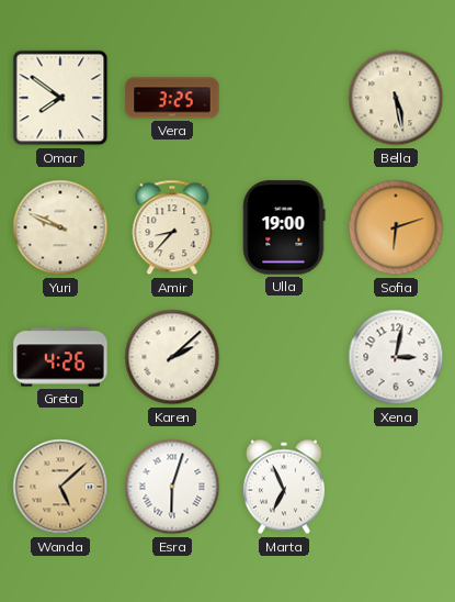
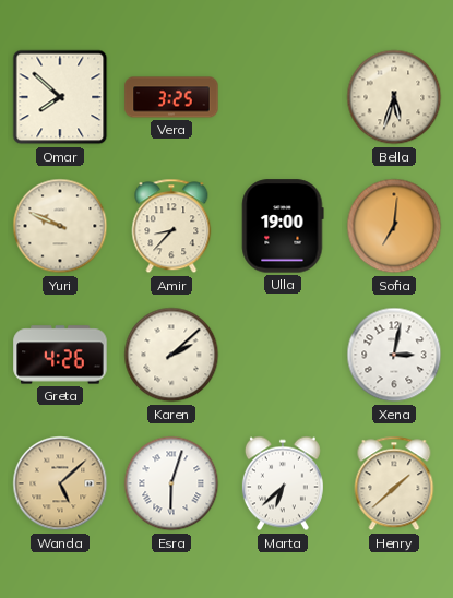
Omar: 7:51 -> 7:52
Bella: 5:28 -> 5:33
Sofia: 6:12 -> 7:01
Marta: 6:56 -> 6:38
Henry: none -> 1:38
